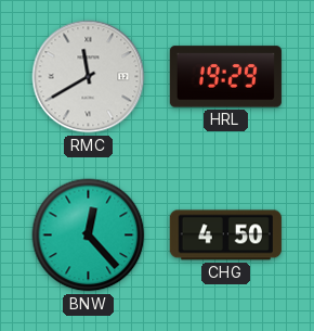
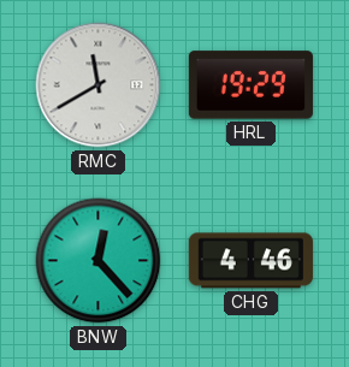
CHG: 4:50 -> 4:46
